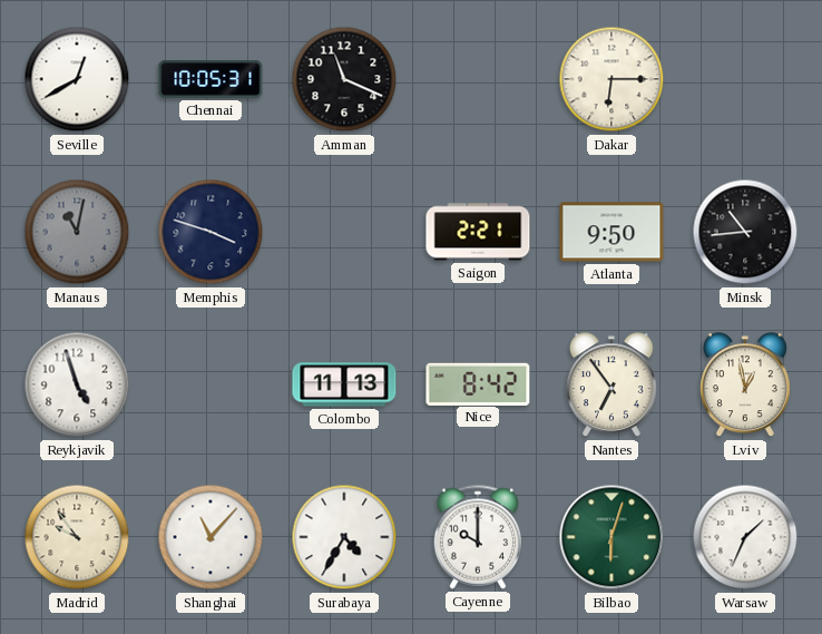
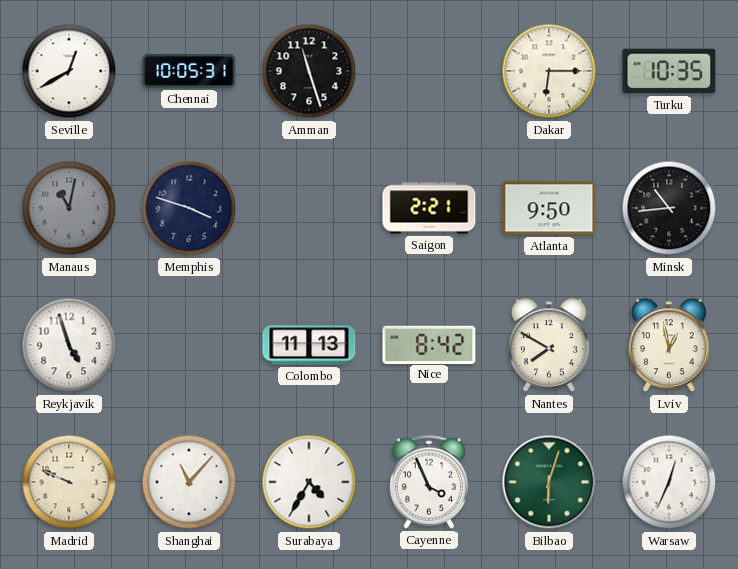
Amman: 11:19 -> 11:27
Turku: none -> 10:35
Nantes: 6:54 -> 7:50
Madrid: 9:54 -> 9:49
Cayenne: 10:00 -> 3:56
Warsaw: 1:34 -> 12:34
